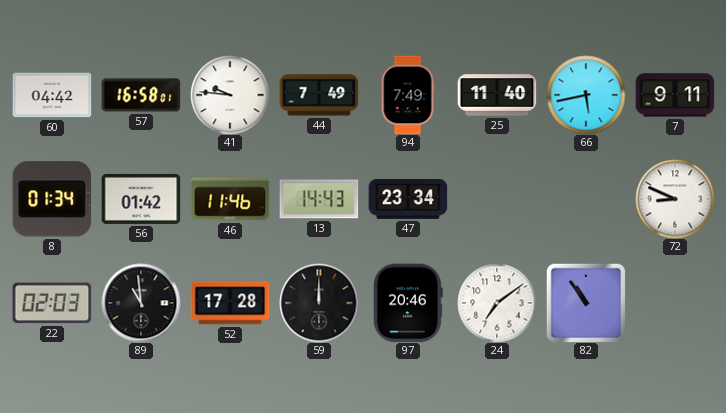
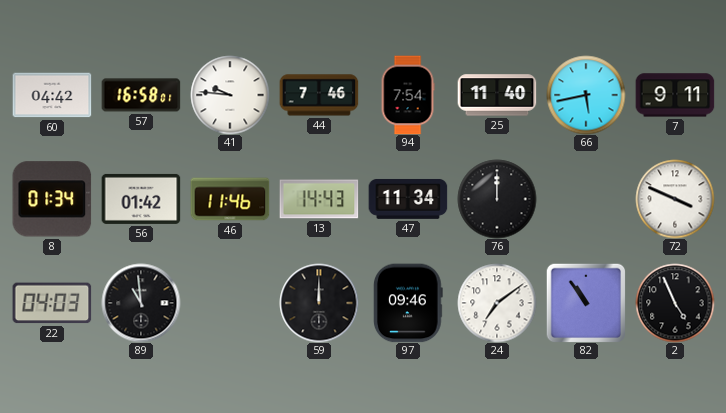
44: 7:49 -> 7:46
94: 7:49 -> 7:54
47: 23:34 -> 11:34
76: none -> 12:00
72: 8:49 -> 3:49
22: 02:03 -> 04:03
52: 17:28 -> none
97: 20:46 -> 09:46
2: none -> 4:56
